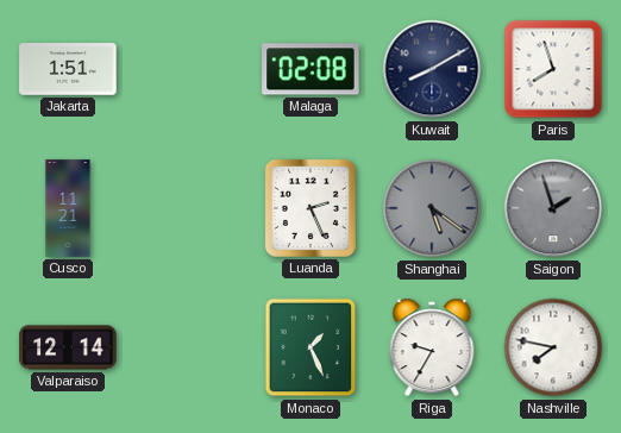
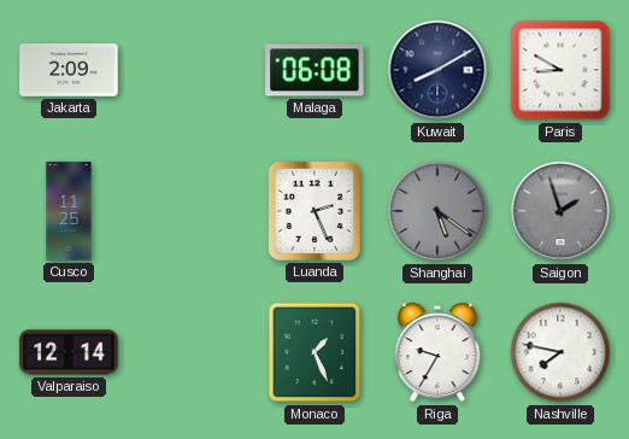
Jakarta: 1:51 -> 2:09
Malaga: 02:08 -> 06:08
Paris: 7:57 -> 8:50
Cusco: 11:21 -> 11:25
